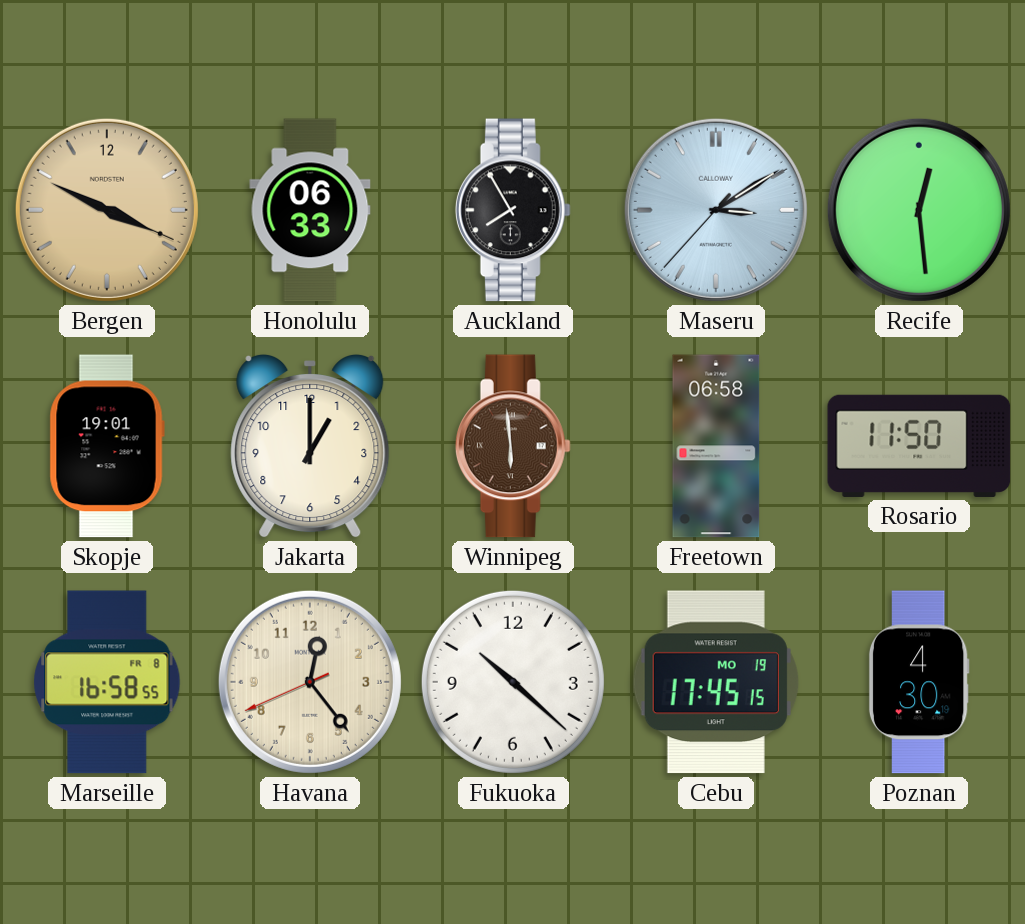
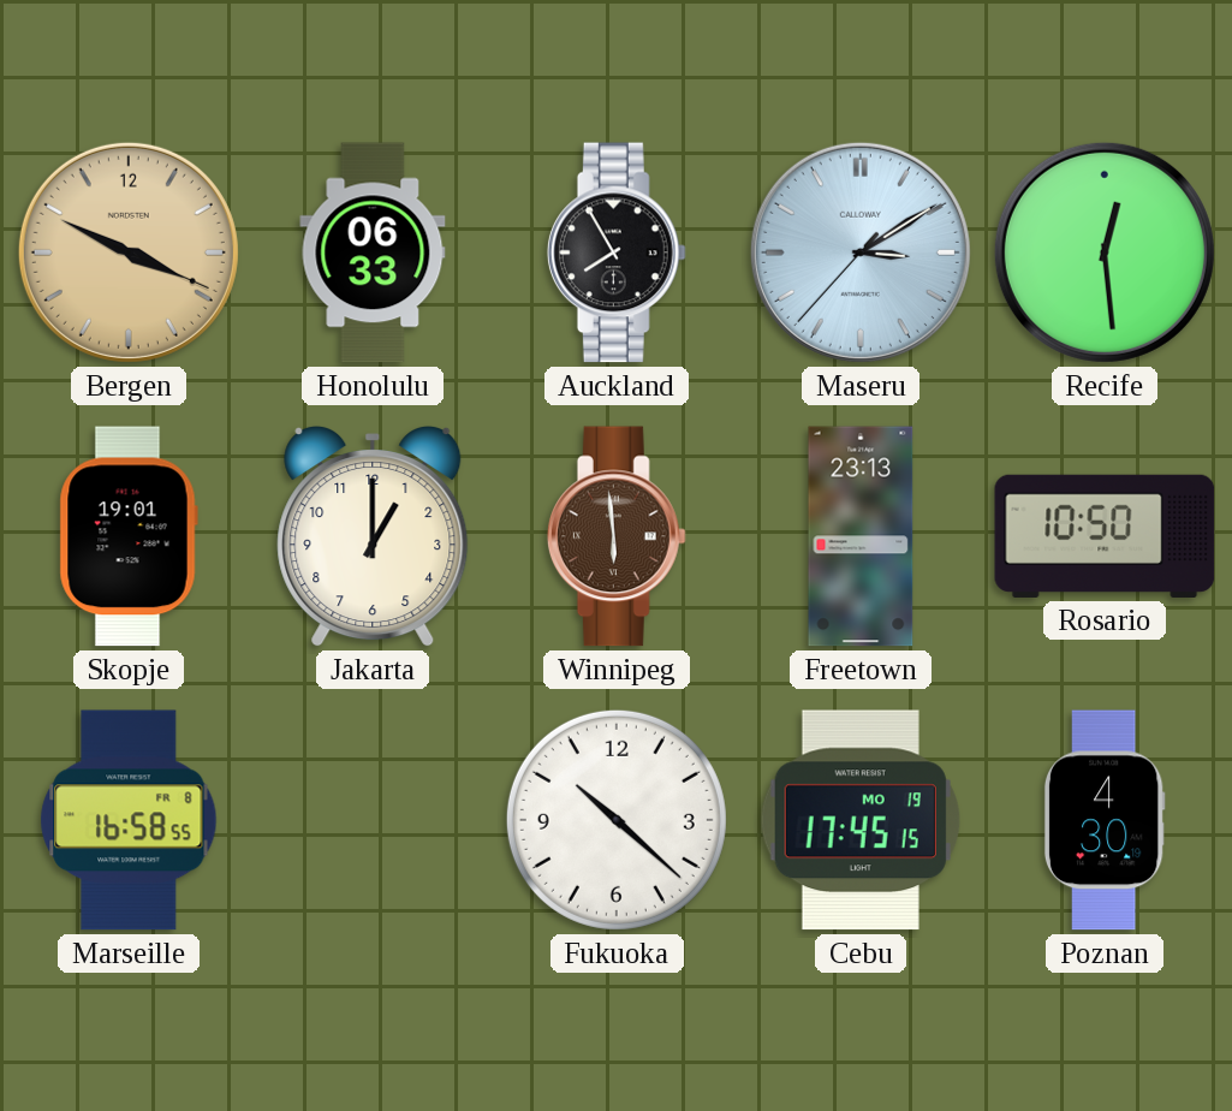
Freetown: 06:58 -> 23:13
Rosario: 11:50 -> 10:50
Havana: 12:23 -> none
